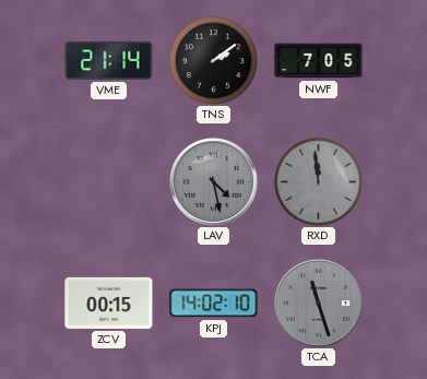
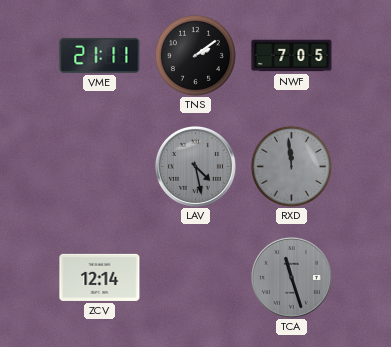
VME: 21:14 -> 21:11
ZCV: 00:15 -> 12:14
KPJ: 14:02 -> none
